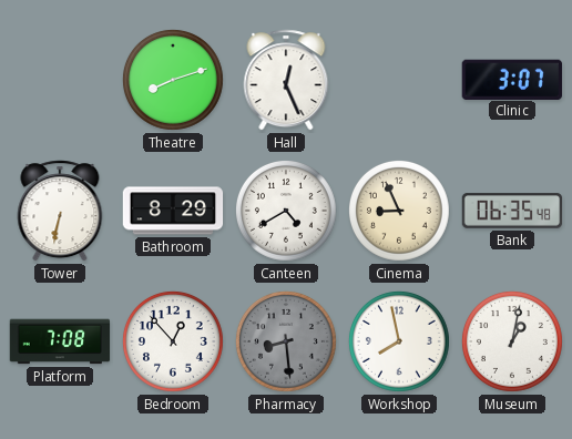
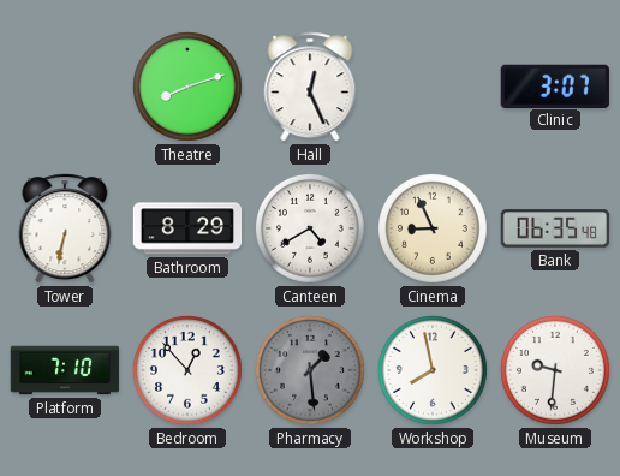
Platform: 7:08 -> 7:10
Pharmacy: 8:29 -> 1:29
Museum: 1:02 -> 9:31
